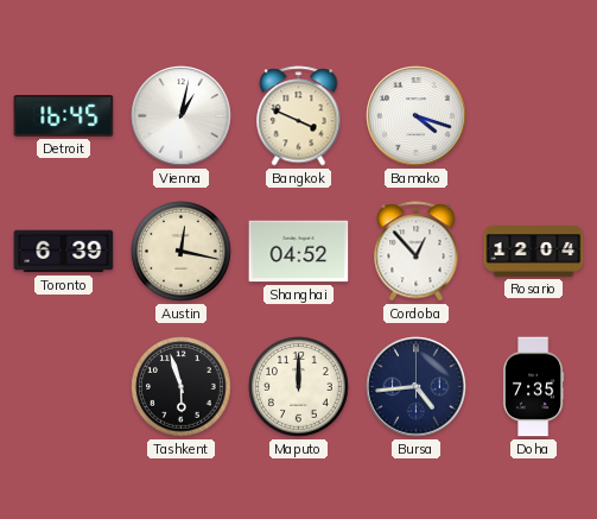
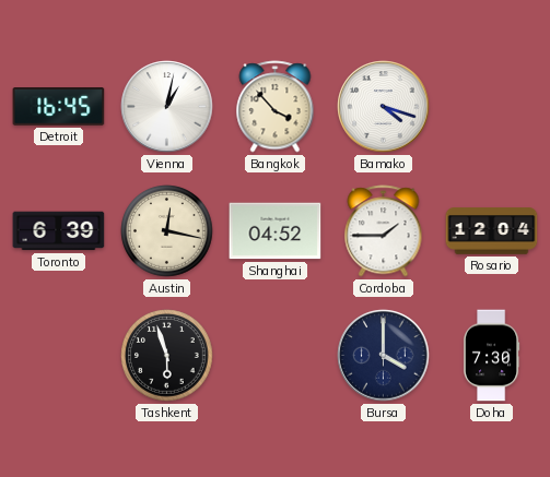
Bangkok: 3:49 -> 3:53
Cordoba: 12:53 -> 1:45
Maputo: 12:00 -> none
Bursa: 4:44 -> 4:00
Doha: 7:35 -> 7:30
